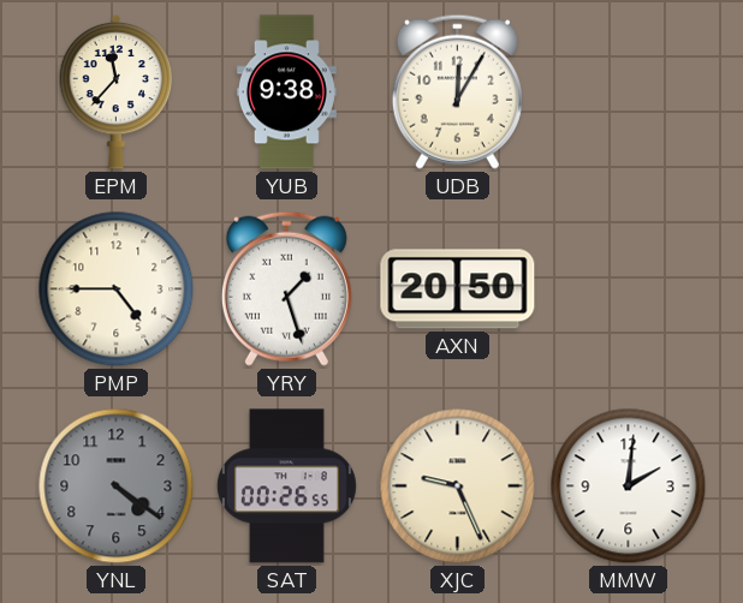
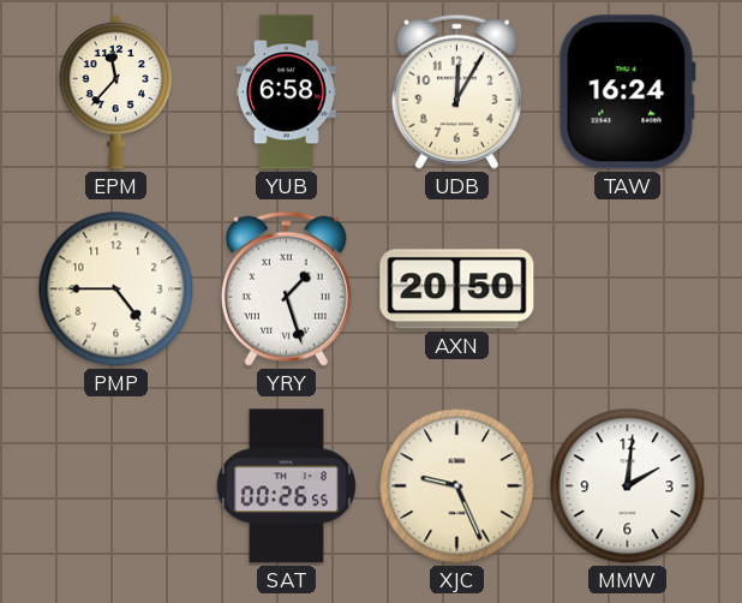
YUB: 9:38 -> 6:58
TAW: none -> 16:24
YNL: 4:21 -> none
